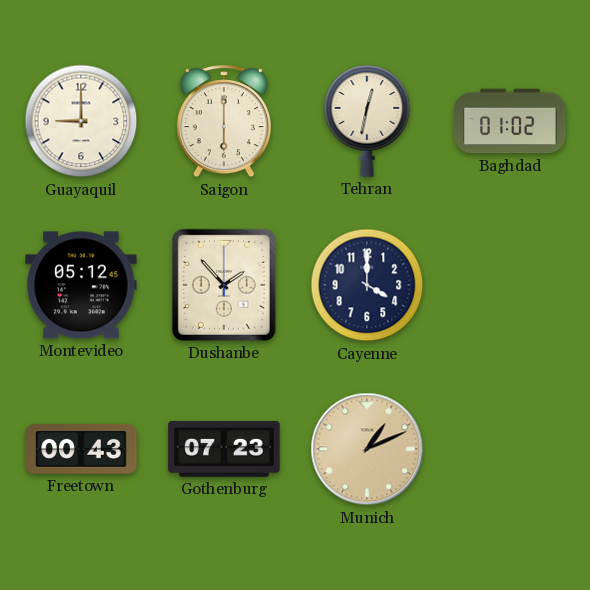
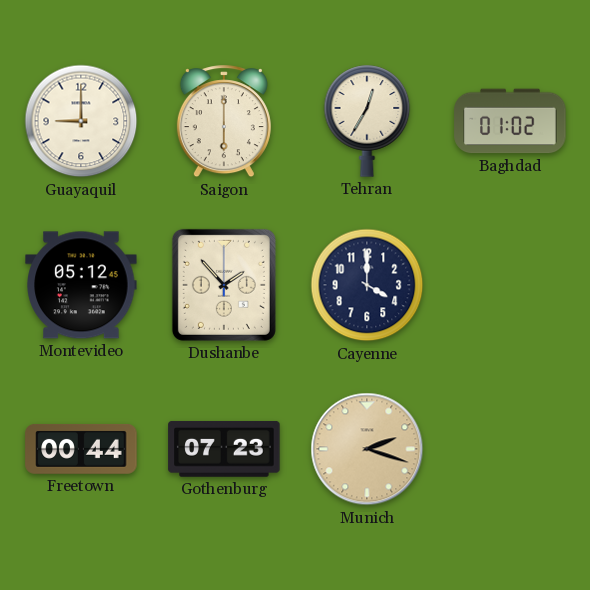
Tehran: 12:32 -> 12:35
Freetown: 00:43 -> 00:44
Munich: 1:11 -> 2:18
